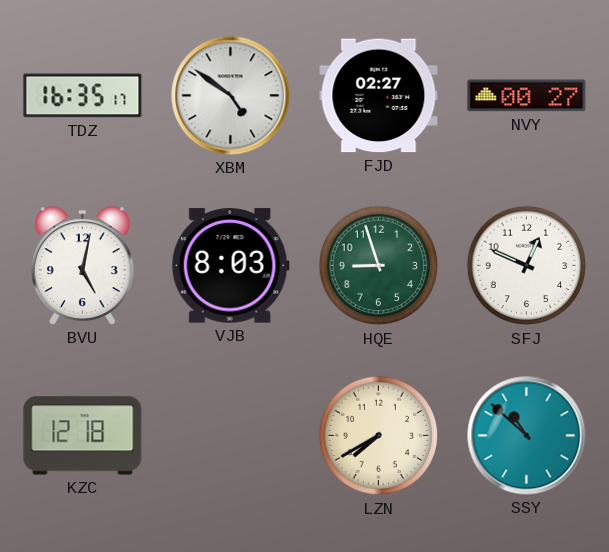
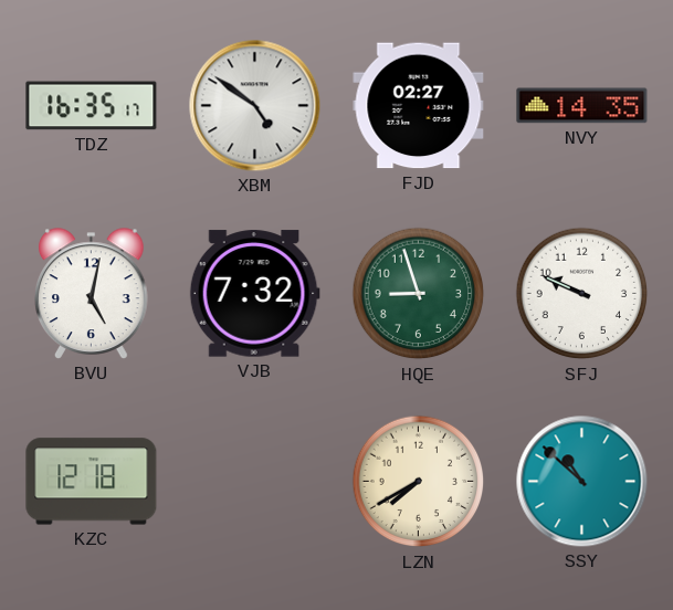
NVY: 00:27 -> 14:35
VJB: 8:03 -> 7:32
SFJ: 12:49 -> 9:49
